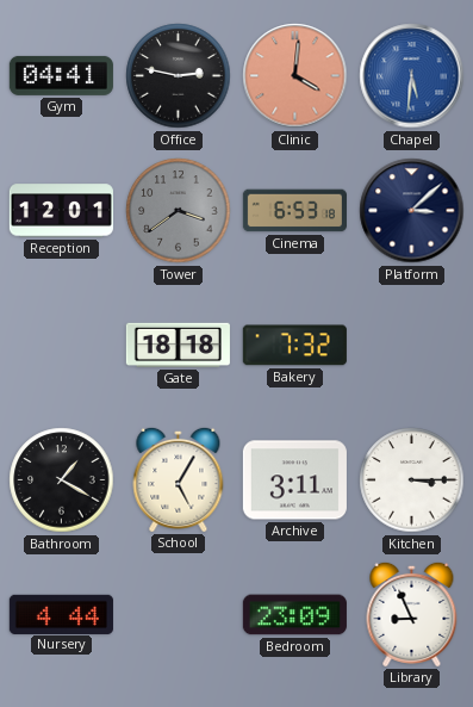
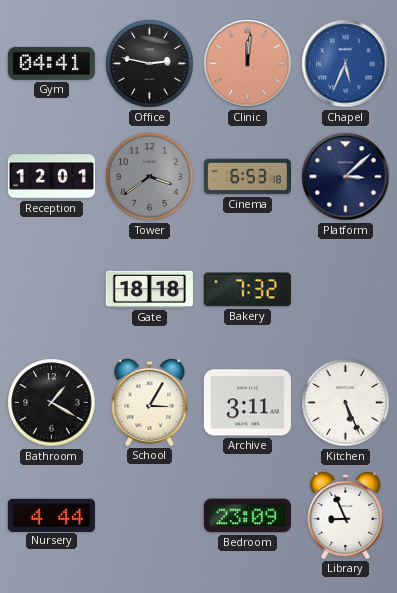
Clinic: 4:01 -> 12:01
Chapel: 5:31 -> 5:34
School: 5:05 -> 3:05
Kitchen: 3:15 -> 5:26
